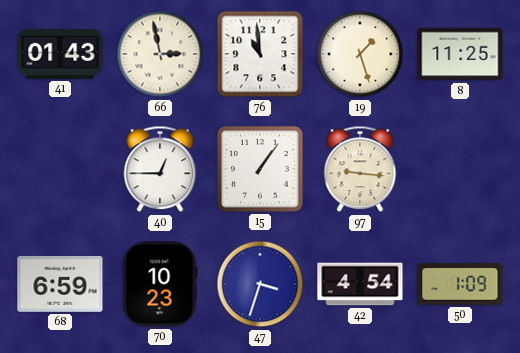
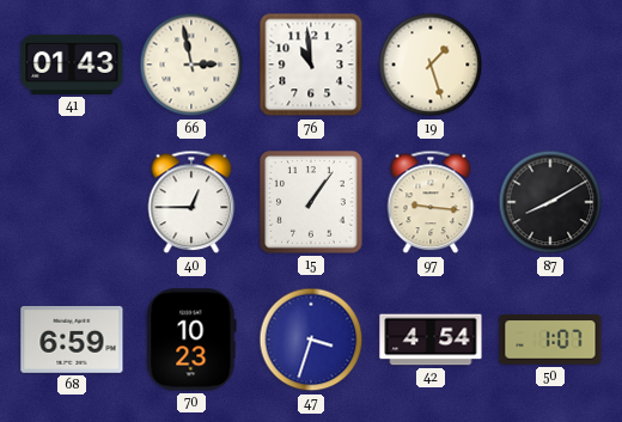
8: 11:25 -> none
87: none -> 8:10
50: 1:09 -> 1:07
